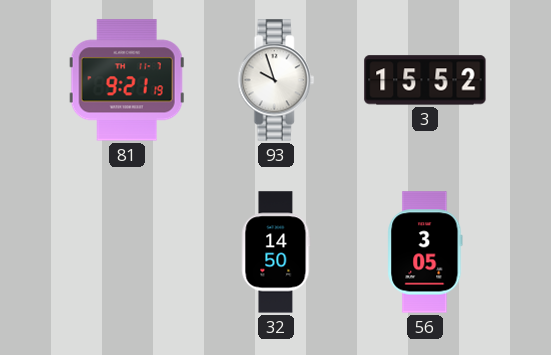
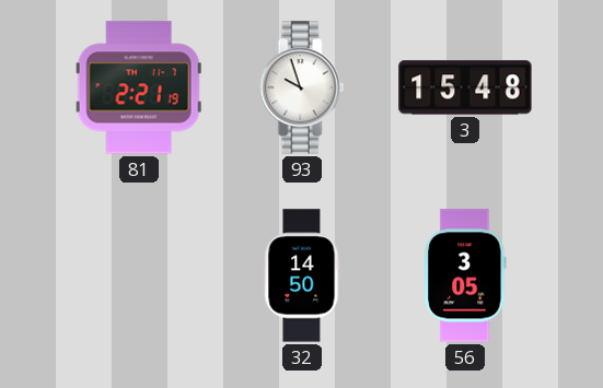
81: 9:21 -> 2:21
3: 15:52 -> 15:48
